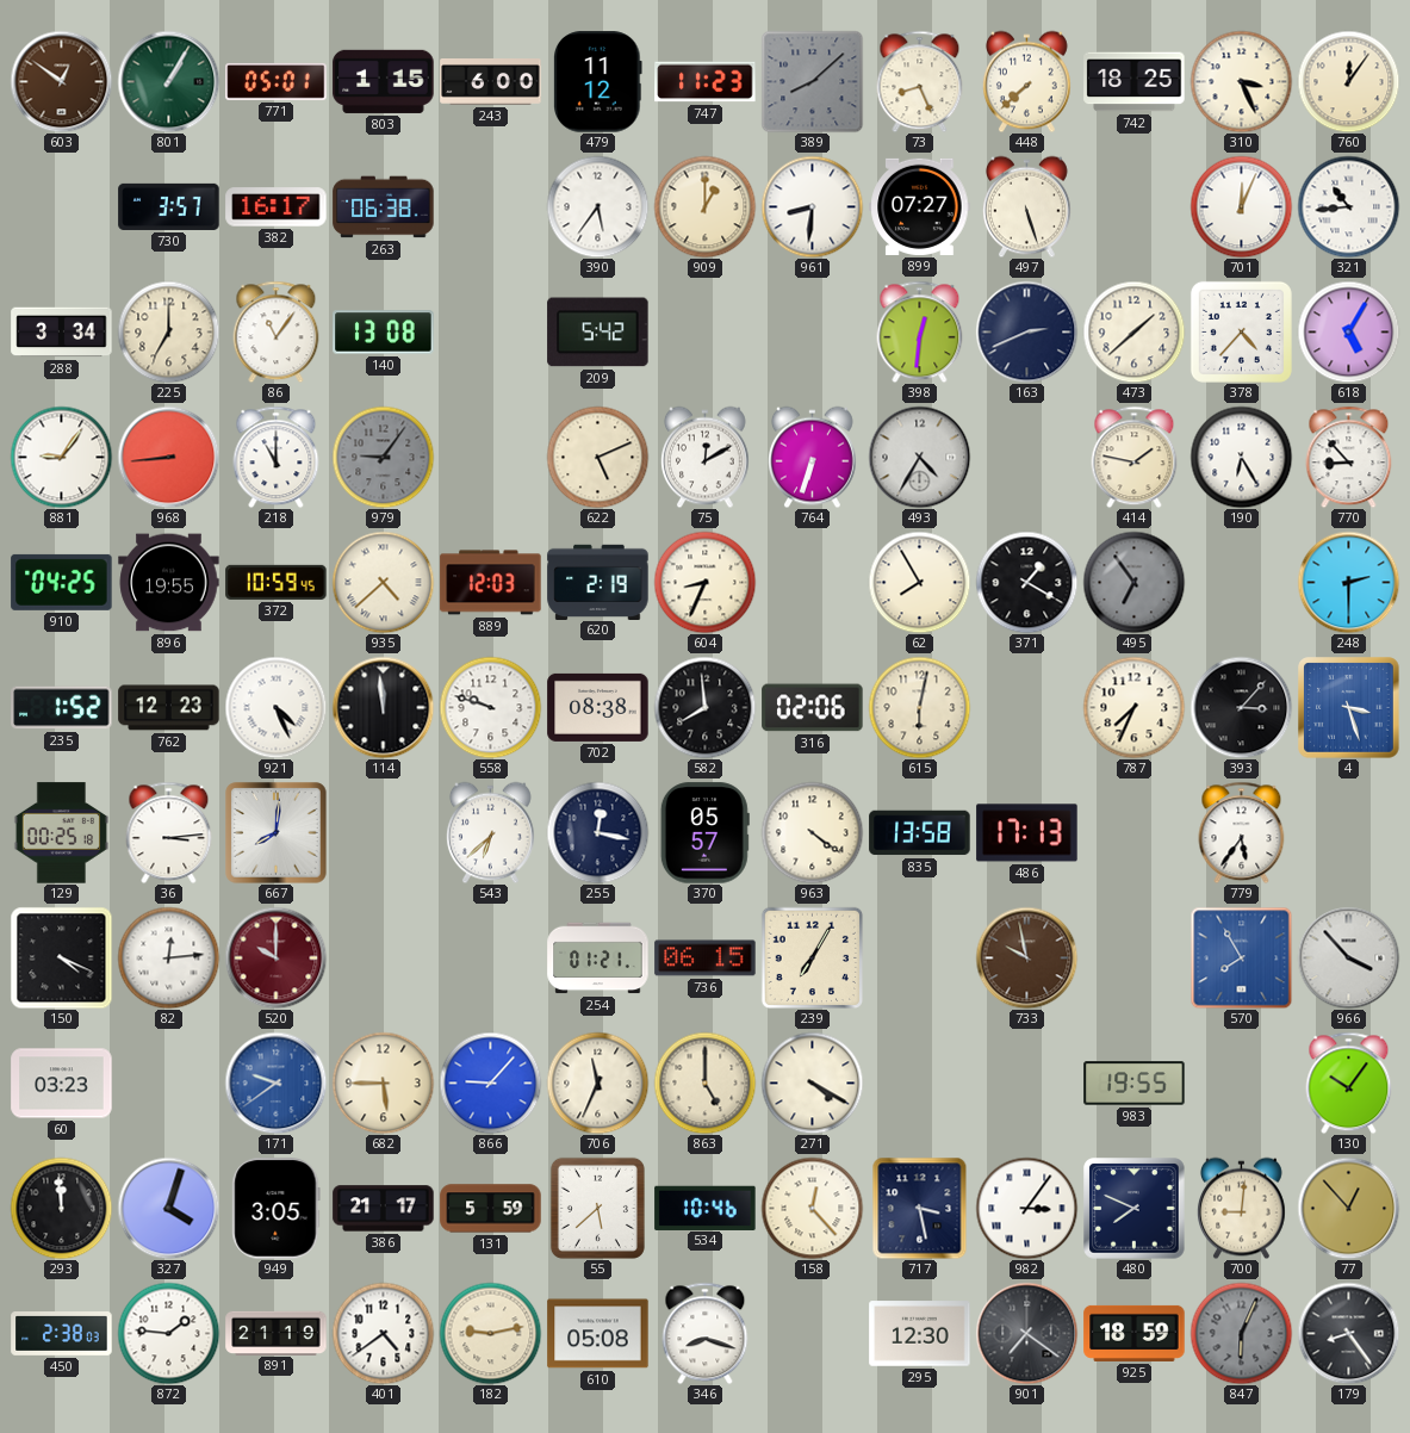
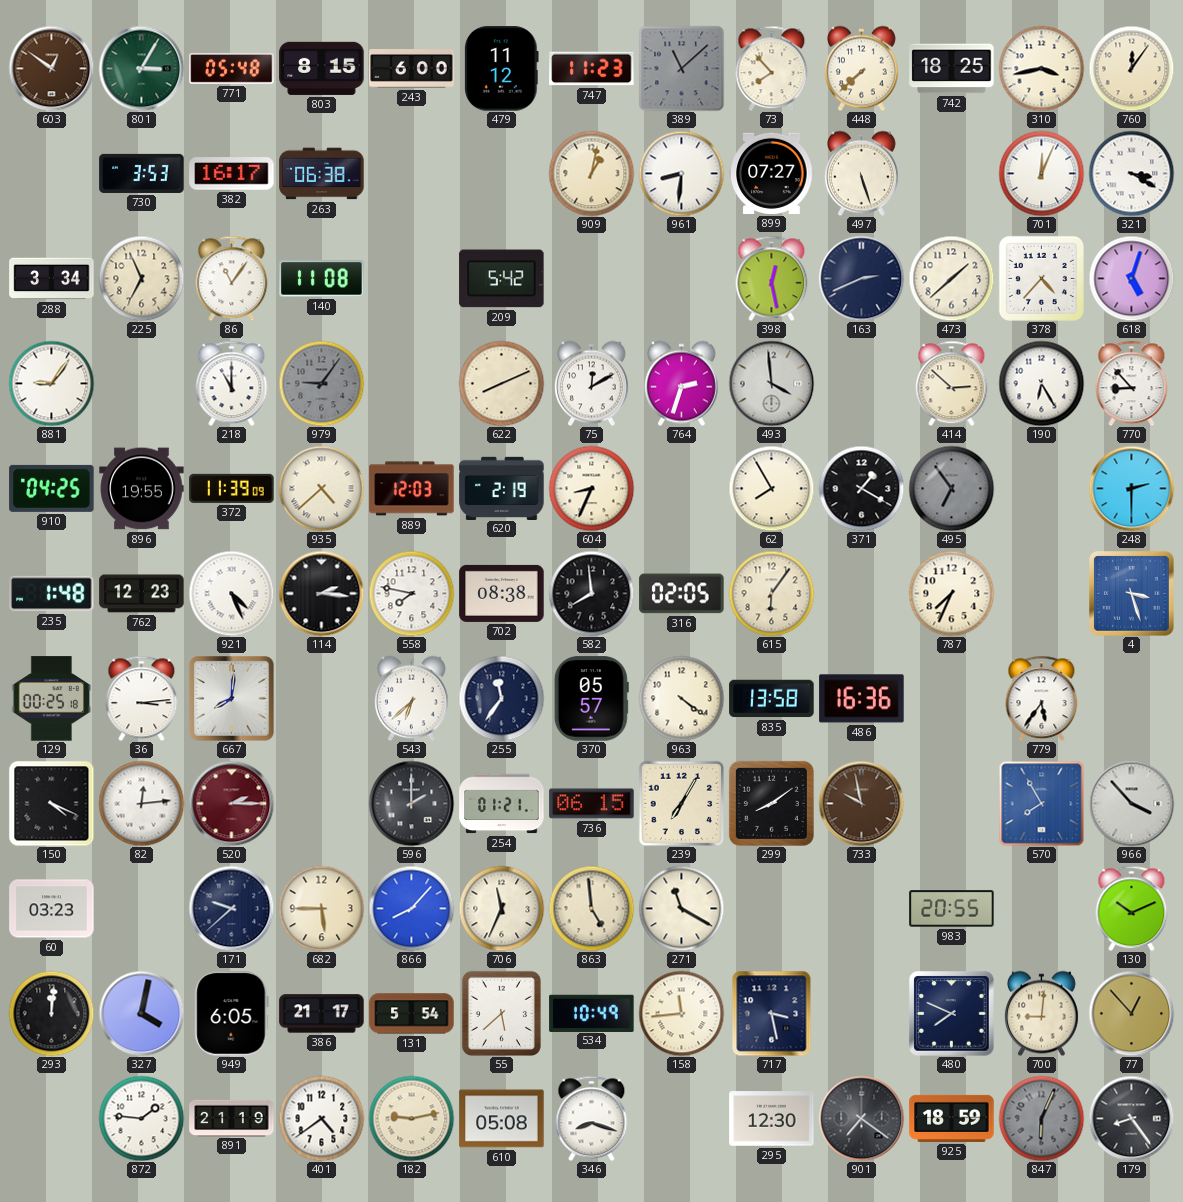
801: 1:05 -> 3:05
771: 05:01 -> 05:48
803: 1:15 -> 8:15
389: 8:08 -> 11:08
73: 8:26 -> 7:53
310: 3:26 -> 3:43
730: 3:57 -> 3:53
390: 5:36 -> none
909: 1:00 -> 1:02
321: 10:44 -> 3:20
225: 7:00 -> 6:56
140: 13:08 -> 11:08
398: 12:31 -> 12:28
618: 5:05 -> 5:03
968: 8:44 -> none
622: 5:11 -> 8:11
764: 6:33 -> 2:33
493: 4:35 -> 3:59
414: 1:47 -> 2:52
372: 10:59 -> 11:39
235: 1:52 -> 1:48
114: 11:59 -> 2:16
558: 9:48 -> 7:47
316: 02:06 -> 02:05
615: 6:02 -> 6:06
393: 3:07 -> none
255: 12:17 -> 11:36
486: 17:13 -> 16:36
520: 10:00 -> 2:15
596: none -> 2:00
299: none -> 8:09
171: 9:39 -> 9:38
171 dial: blue -> navy
866: 9:07 -> 8:07
863: 5:00 -> 4:59
271: 4:20 -> 11:20
983: 19:55 -> 20:55
130: 10:06 -> 10:11
293: 11:59 -> 12:01
327: 4:03 -> 4:02
949: 3:05 -> 6:05
131: 5:59 -> 5:54
534: 10:46 -> 10:49
158: 12:23 -> 11:44
982: 3:06 -> none
450: 2:38 -> none
